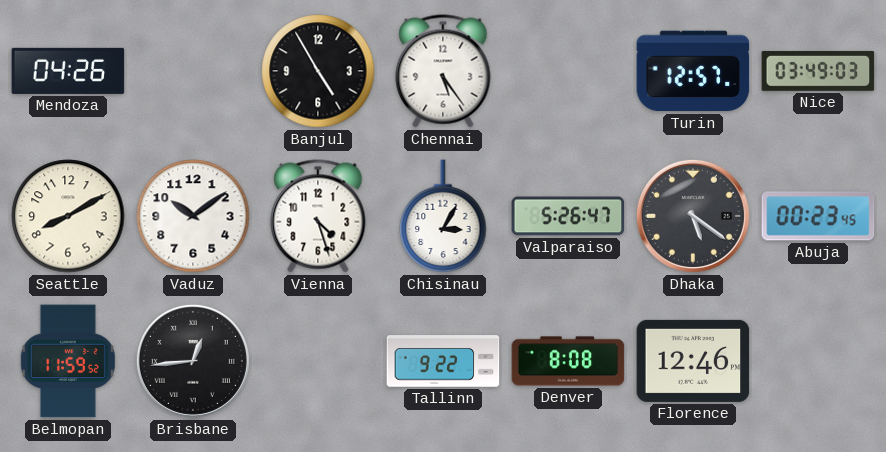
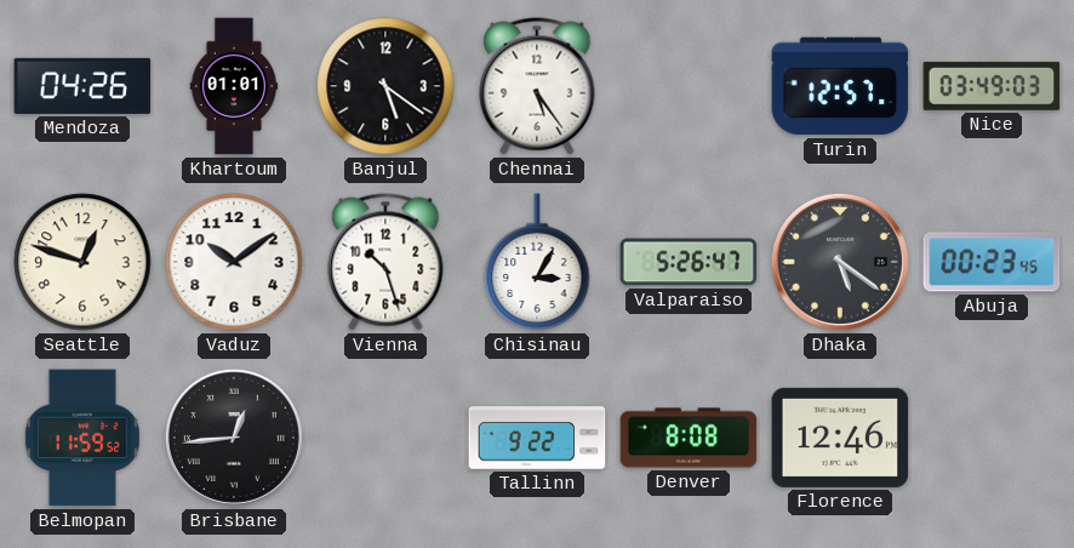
Khartoum: none -> 01:01
Banjul: 4:55 -> 5:21
Seattle: 8:10 -> 12:48
Vienna: 4:27 -> 10:27
